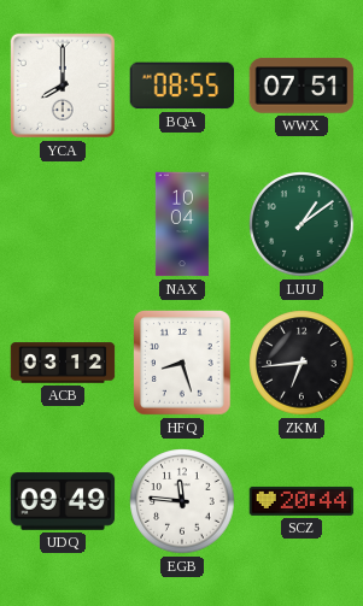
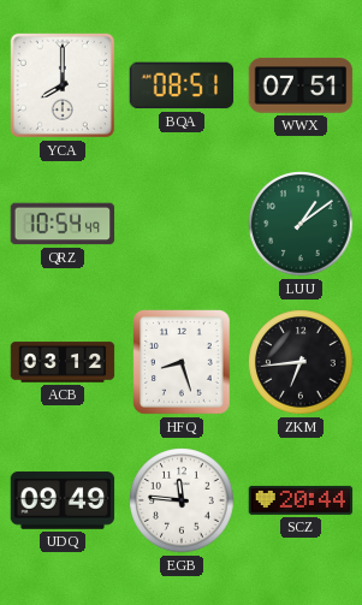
BQA: 08:55 -> 08:51
QRZ: none -> 10:54
NAX: 10:04 -> none
